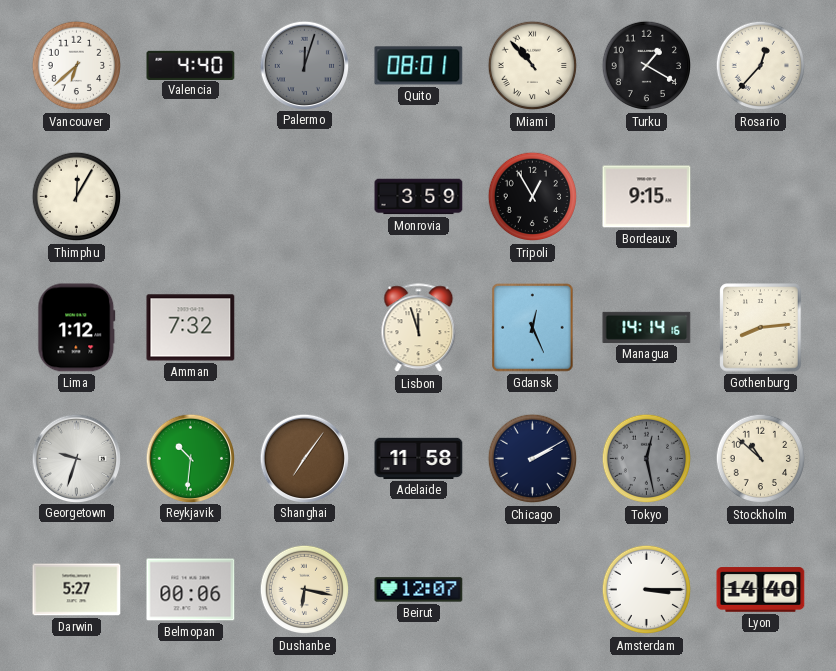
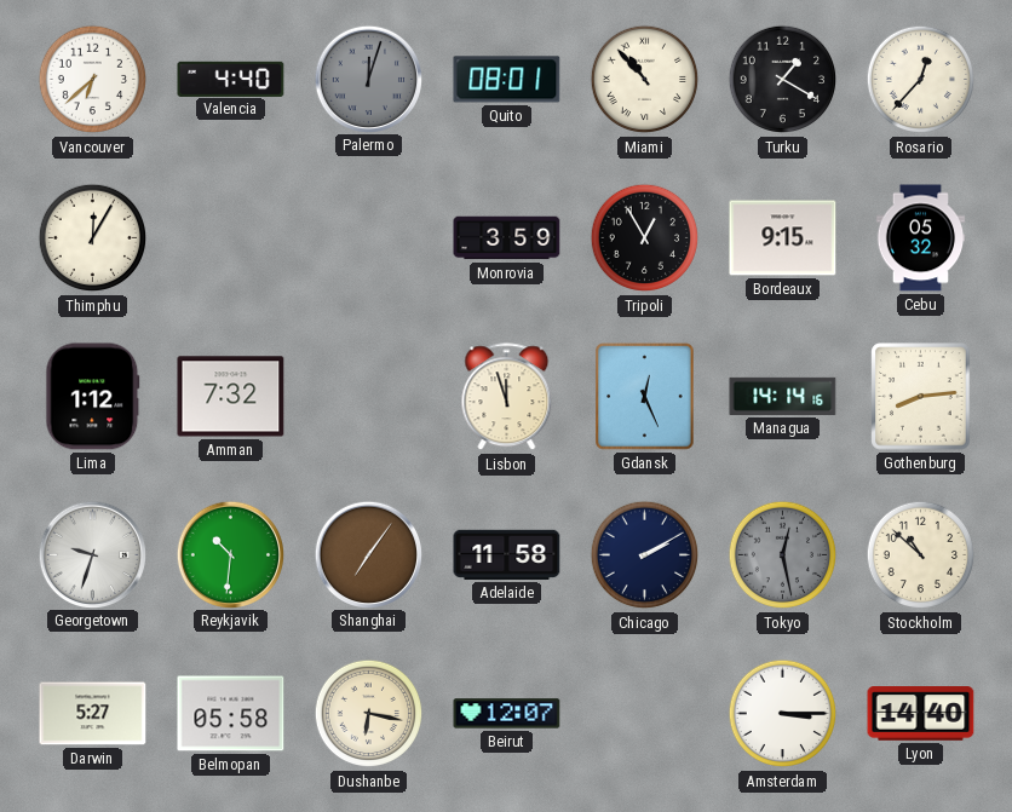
Cebu: none -> 05:32
Belmopan: 00:06 -> 05:58
